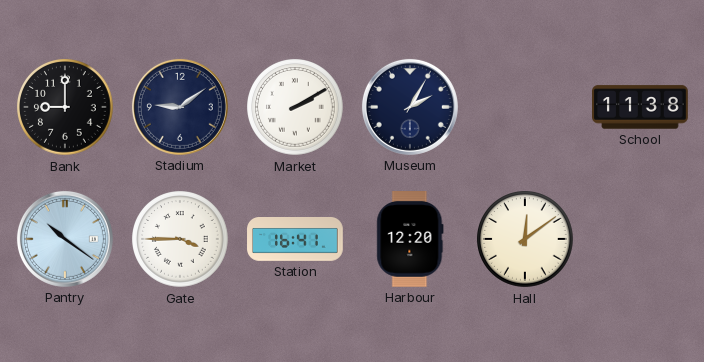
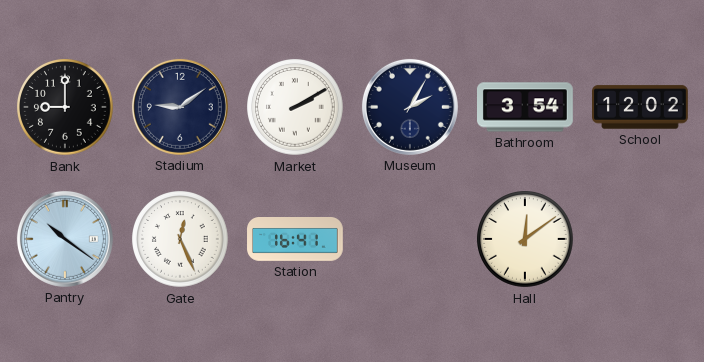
Bathroom: none -> 3:54
School: 11:38 -> 12:02
Gate: 3:45 -> 12:26
Harbour: 12:20 -> none
